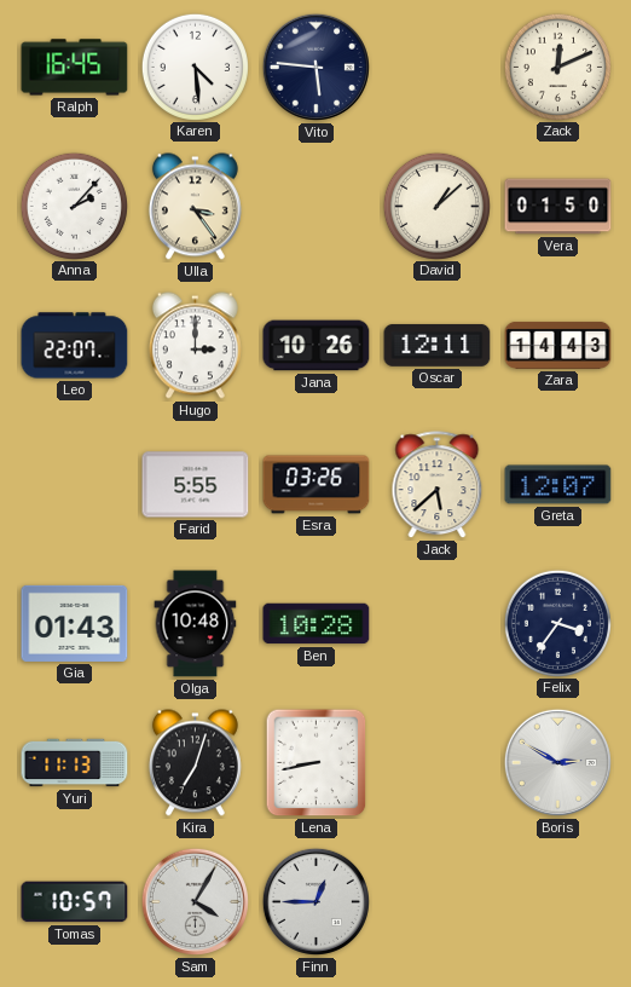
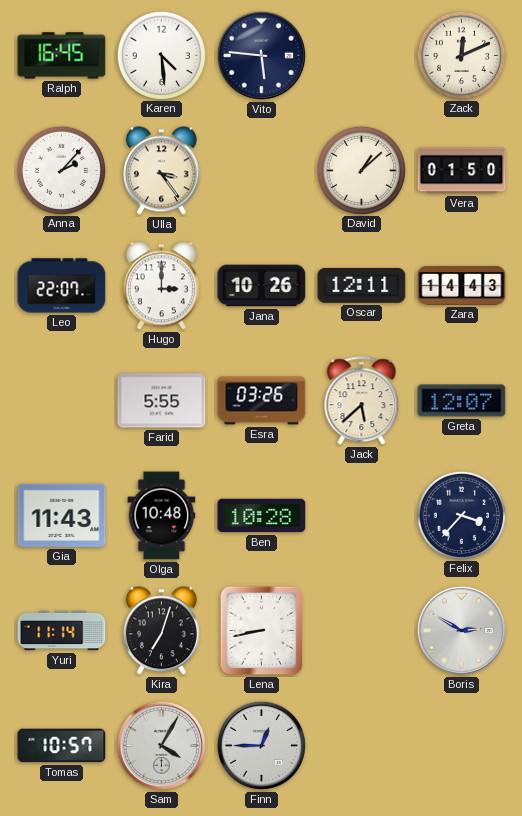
Gia: 01:43 -> 11:43
Felix: 3:36 -> 3:37
Yuri: 11:13 -> 11:14
